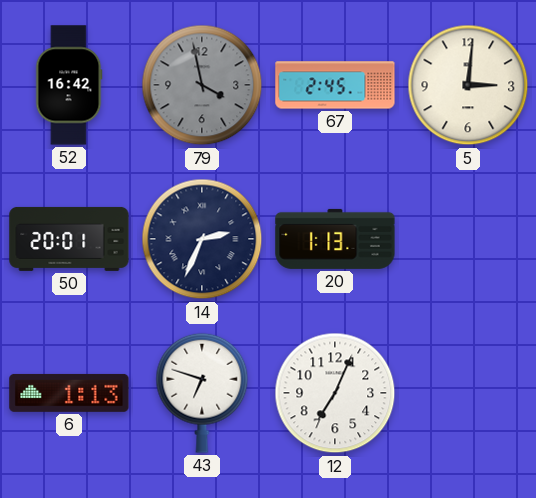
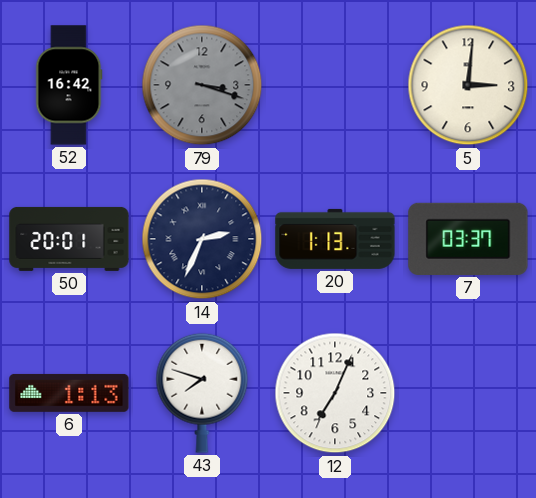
79: 3:58 -> 3:18
67: 2:45 -> none
7: none -> 03:37
43: 6:48 -> 7:48
